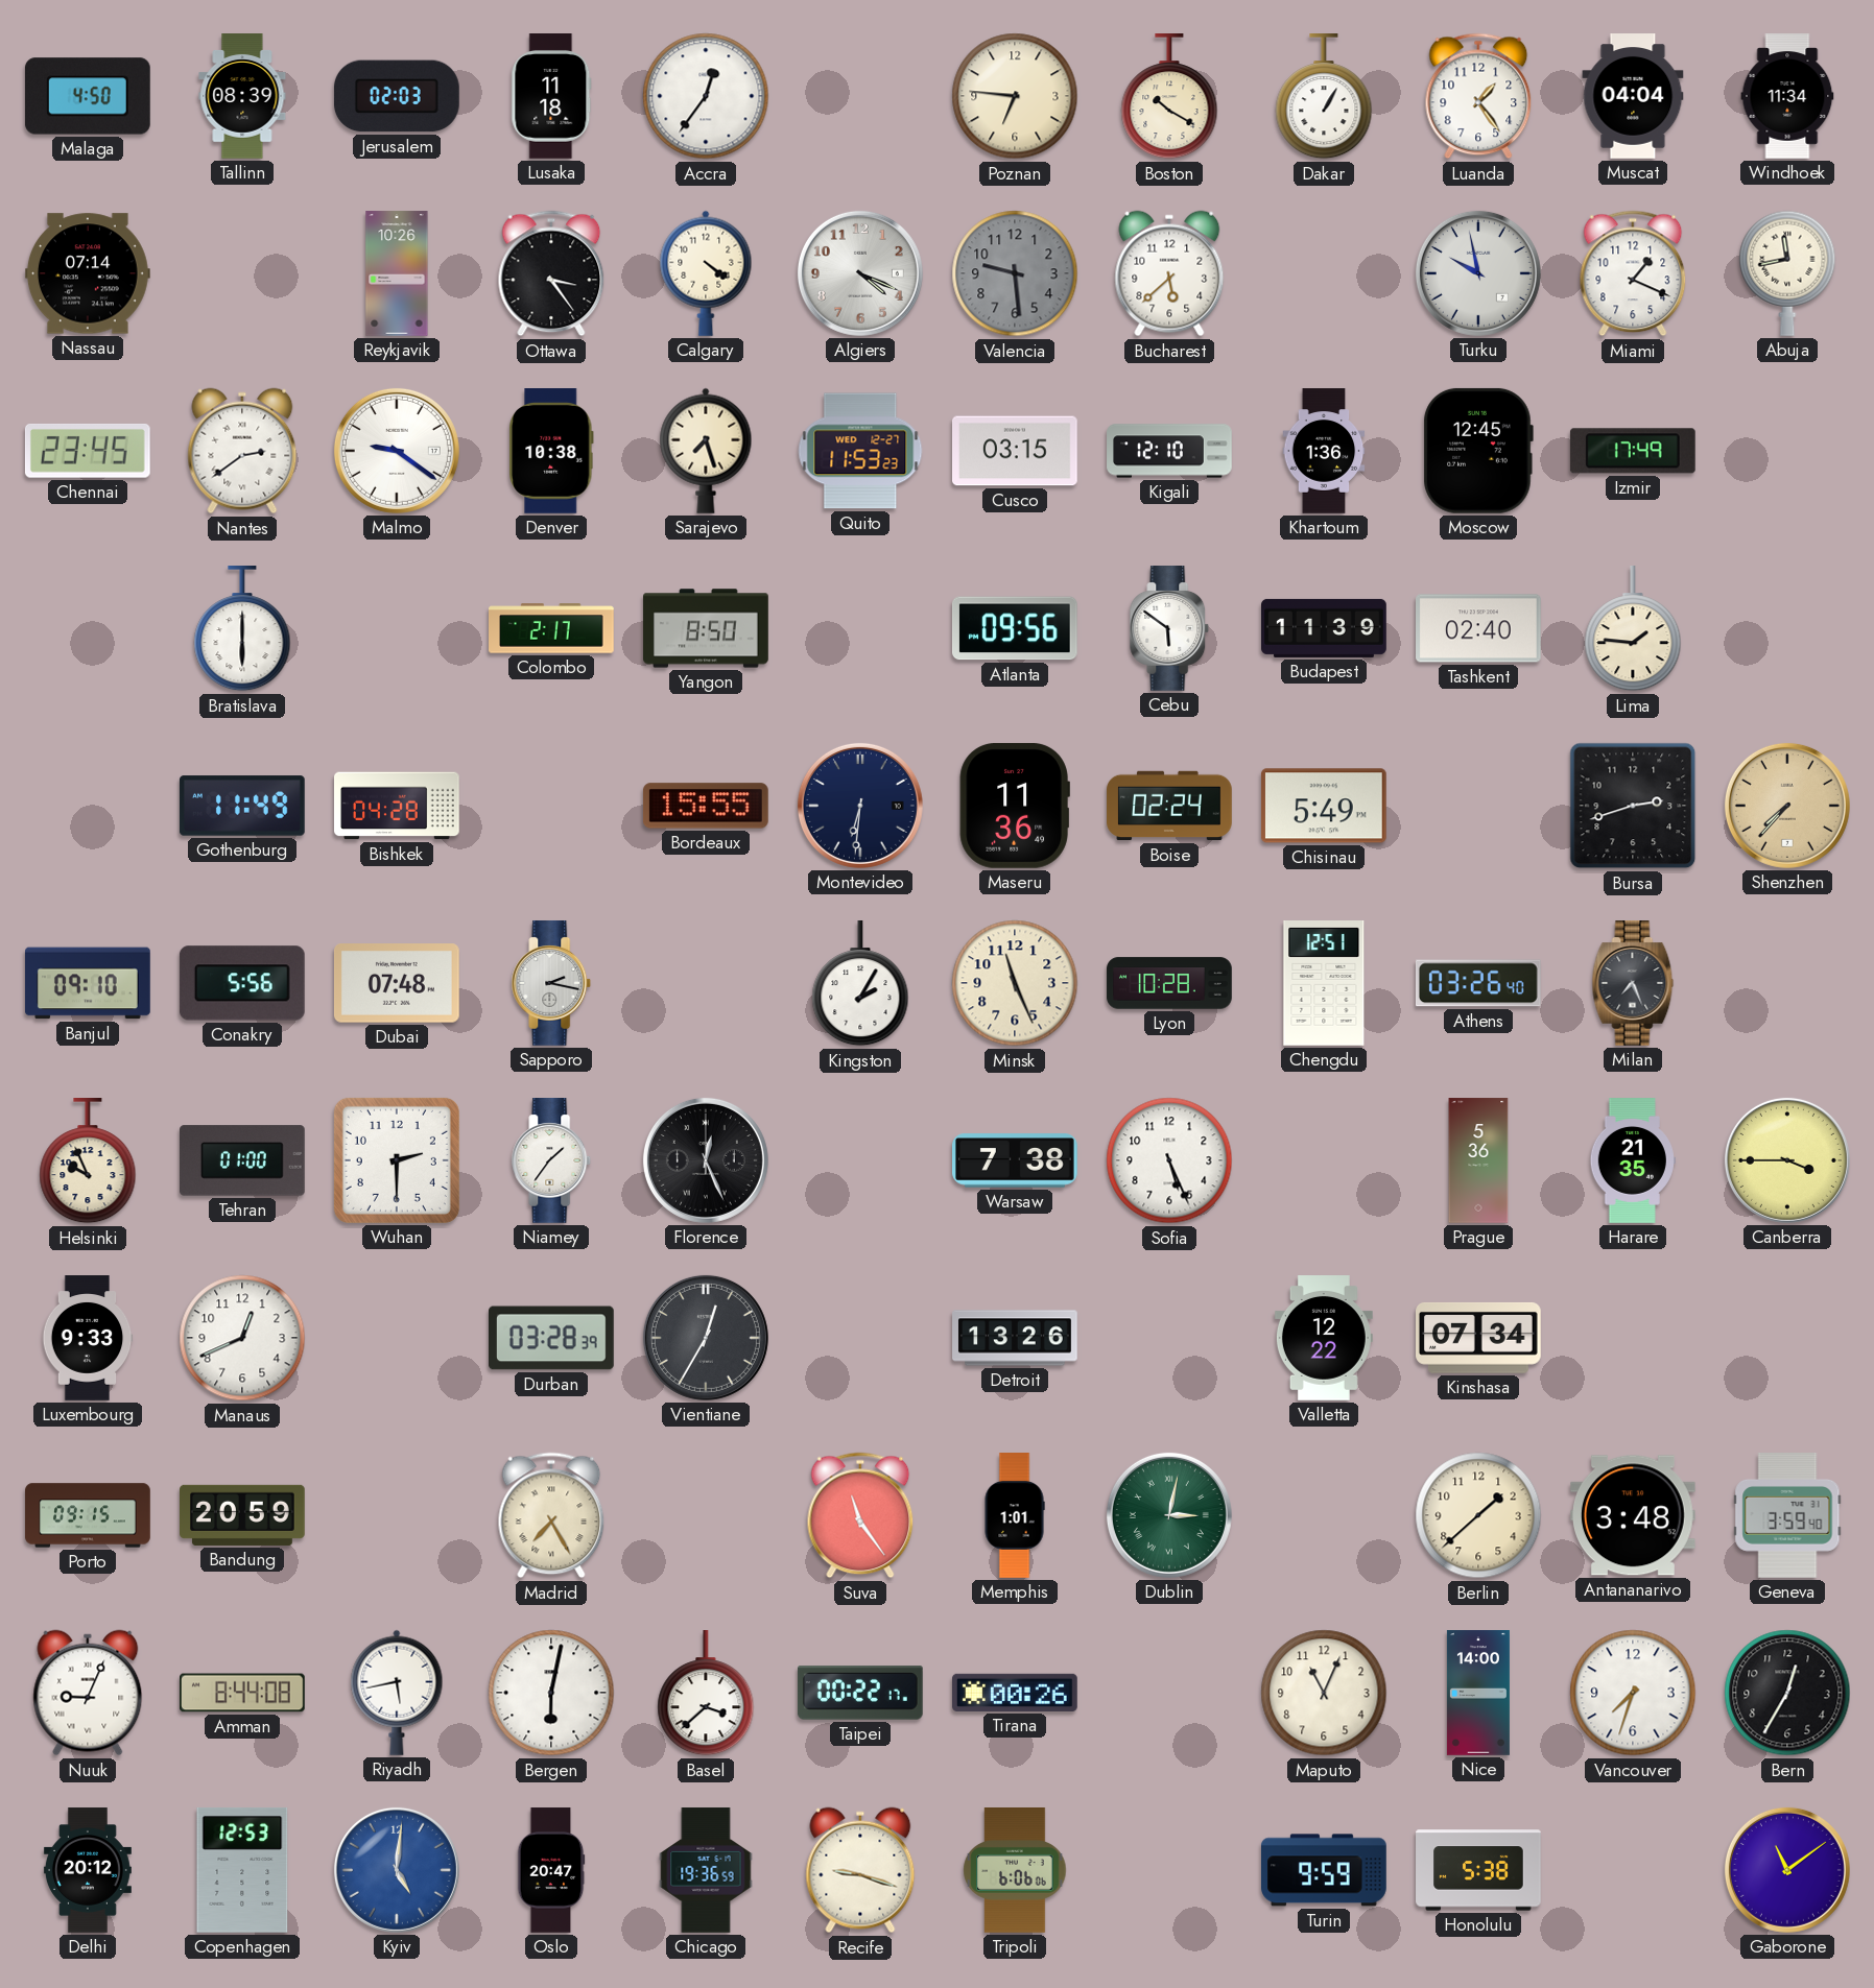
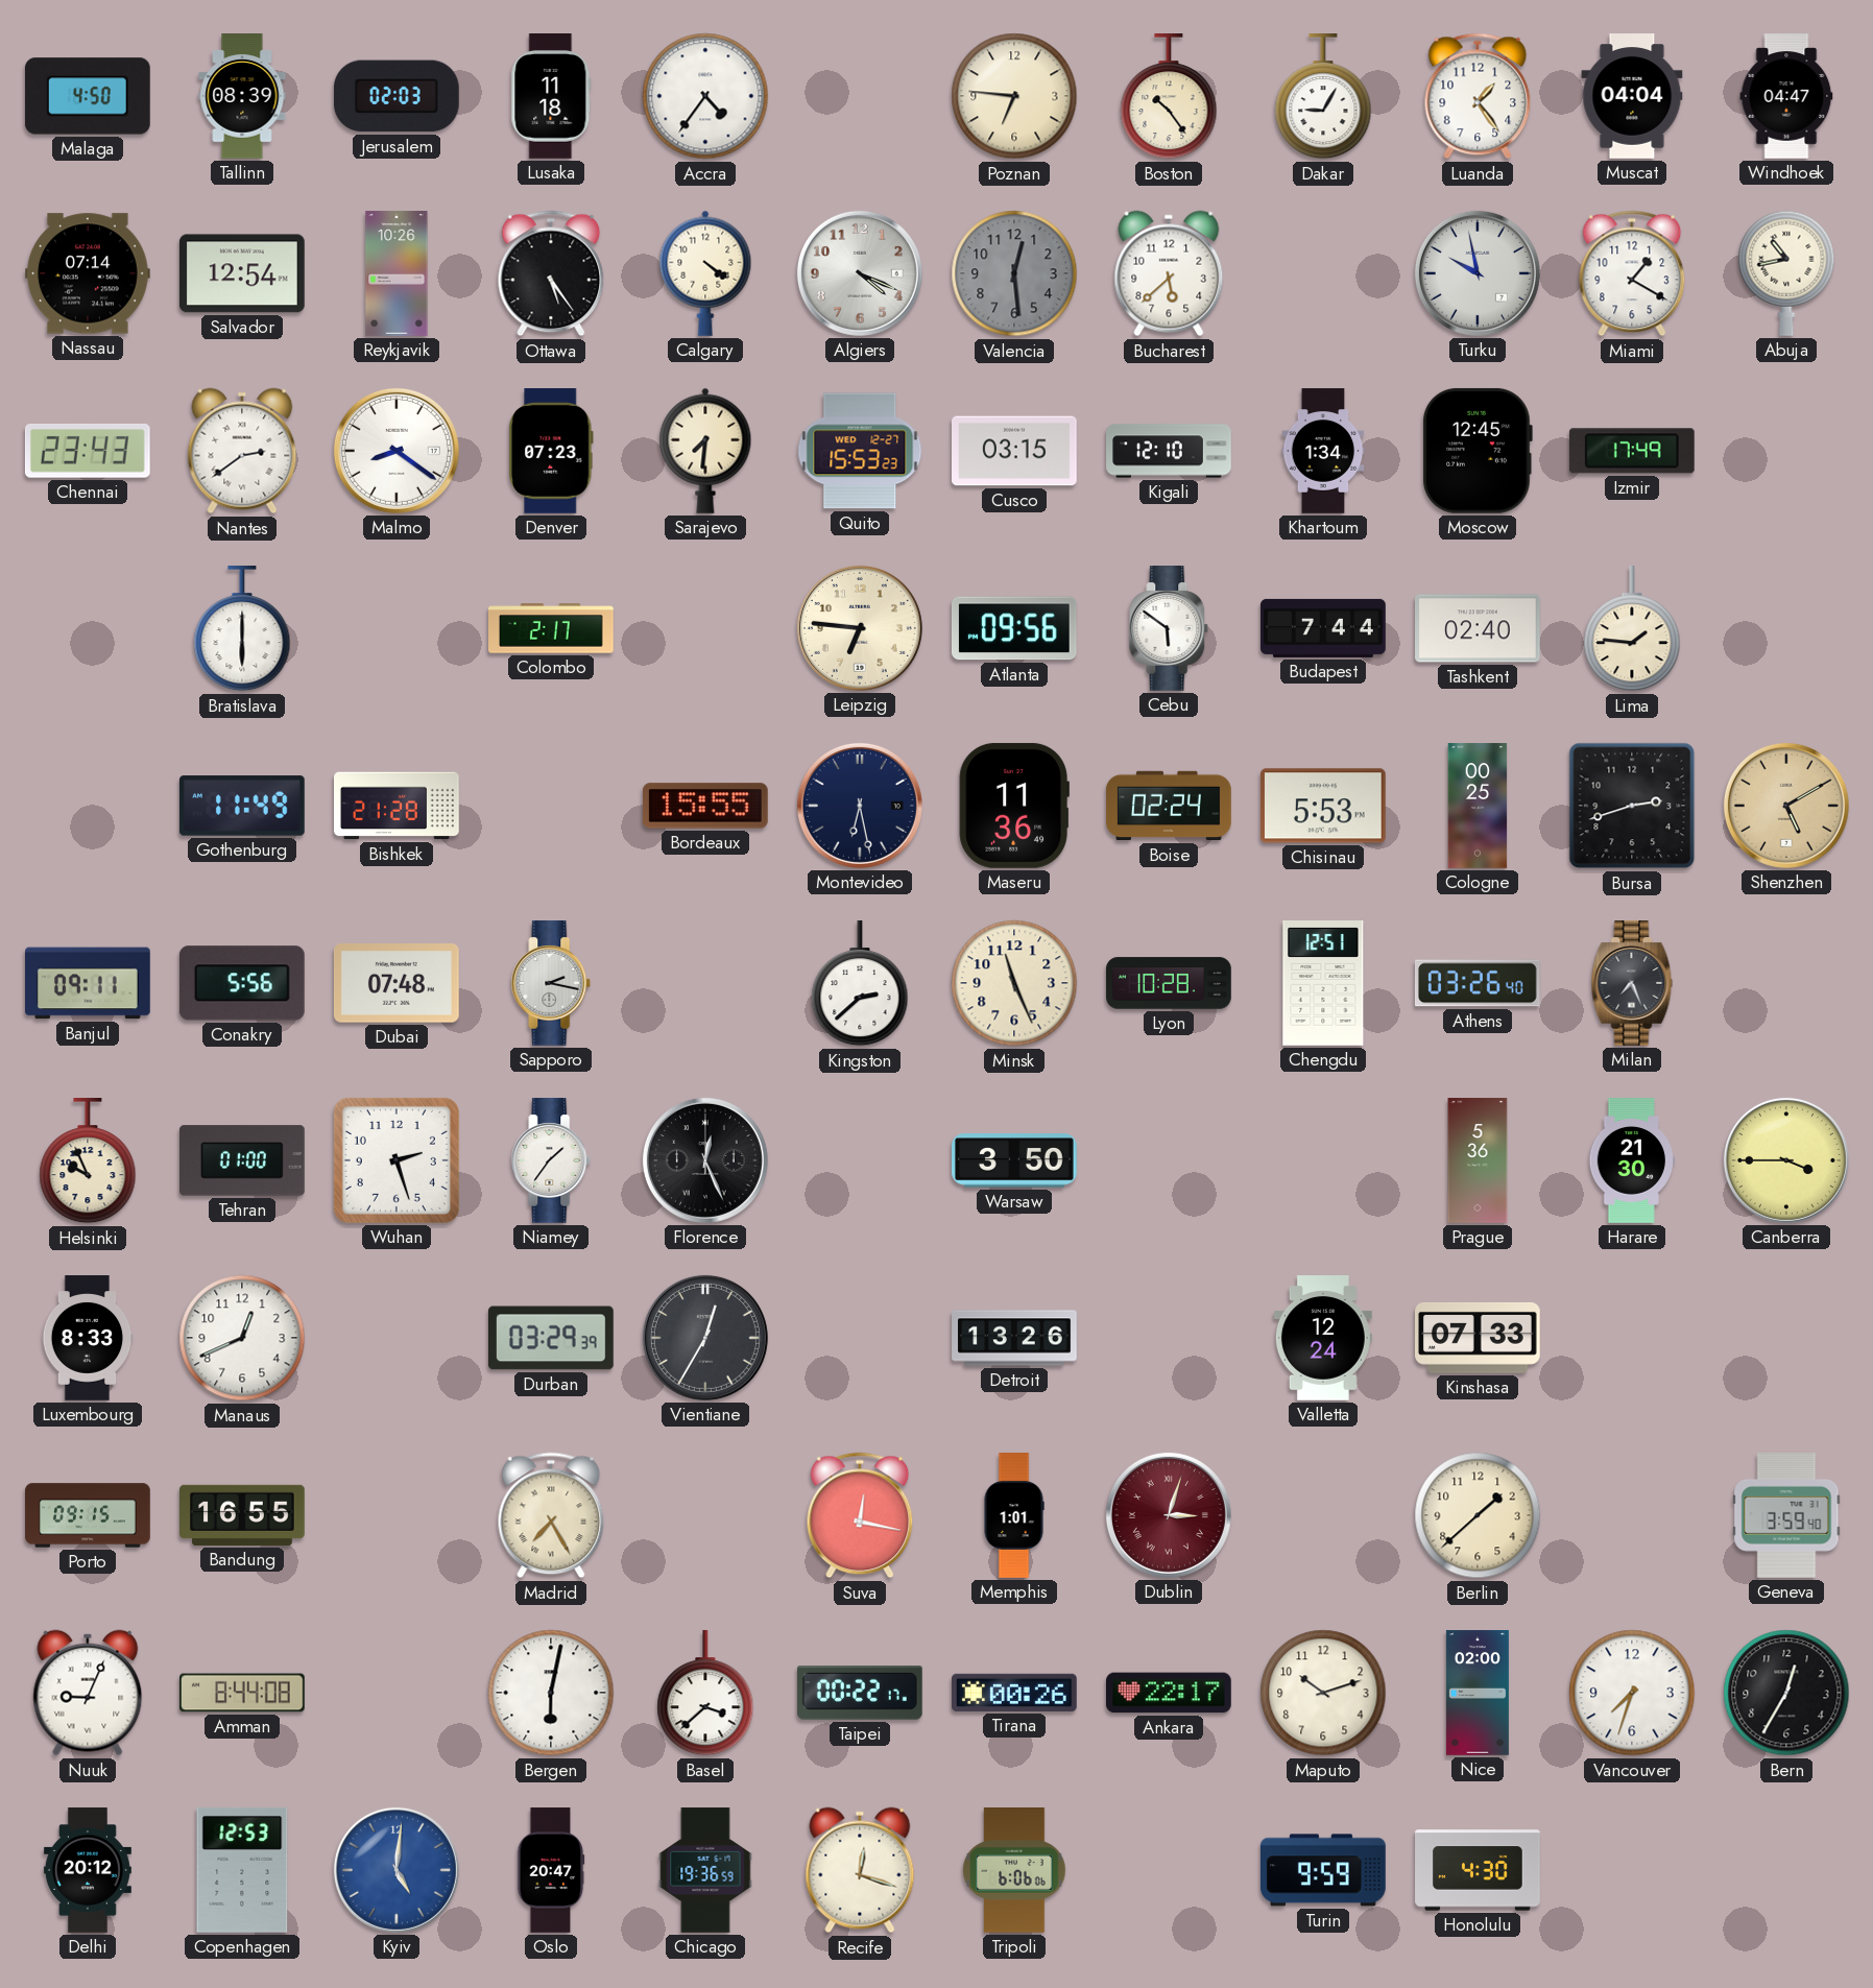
Accra: 12:36 -> 4:36
Boston: 10:20 -> 10:24
Dakar: 1:05 -> 9:05
Windhoek: 11:34 -> 04:47
Salvador: none -> 12:54
Ottawa: 3:24 -> 5:24
Valencia: 9:29 -> 12:29
Miami: 1:19 -> 1:20
Abuja: 11:43 -> 10:43
Chennai: 23:45 -> 23:43
Malmo: 9:21 -> 8:21
Denver: 10:38 -> 07:23
Sarajevo: 7:27 -> 7:31
Quito: 11:53 -> 15:53
Khartoum: 1:36 -> 1:34
Yangon: 8:50 -> none
Leipzig: none -> 6:46
Budapest: 11:39 -> 7:44
Bishkek: 04:28 -> 21:28
Montevideo: 6:31 -> 6:28
Chisinau: 5:49 -> 5:53
Cologne: none -> 00:25
Shenzhen: 7:37 -> 5:10
Banjul: 09:10 -> 09:11
Kingston: 2:05 -> 2:38
Wuhan: 2:30 -> 2:27
Warsaw: 7:38 -> 3:50
Sofia: 5:26 -> none
Harare: 21:35 -> 21:30
Luxembourg: 9:33 -> 8:33
Durban: 03:28 -> 03:29
Valletta: 12:22 -> 12:24
Kinshasa: 07:34 -> 07:33
Bandung: 20:59 -> 16:55
Suva: 11:24 -> 12:17
Dublin: 3:02 -> 3:03
Dublin dial: green -> burgundy
Antananarivo: 3:48 -> none
Riyadh: 5:43 -> none
Ankara: none -> 22:17
Maputo: 11:04 -> 10:12
Nice: 14:00 -> 02:00
Recife: 9:18 -> 12:18
Honolulu: 5:38 -> 4:30
Gaborone: 11:09 -> none
